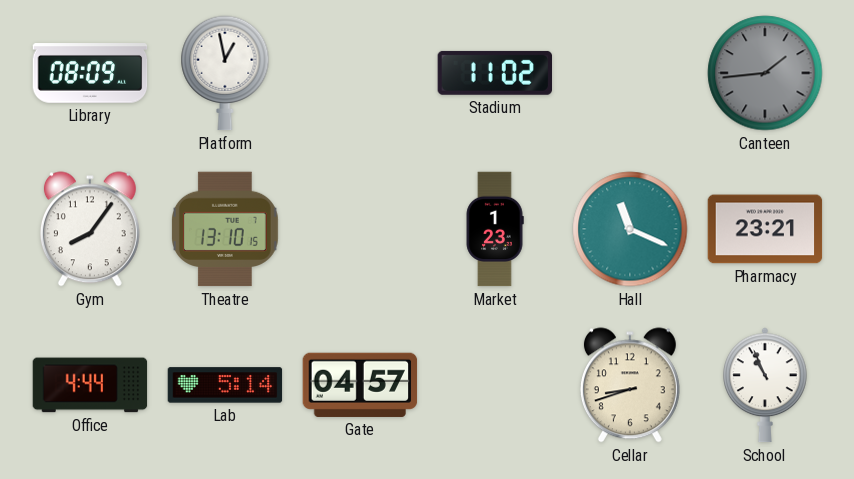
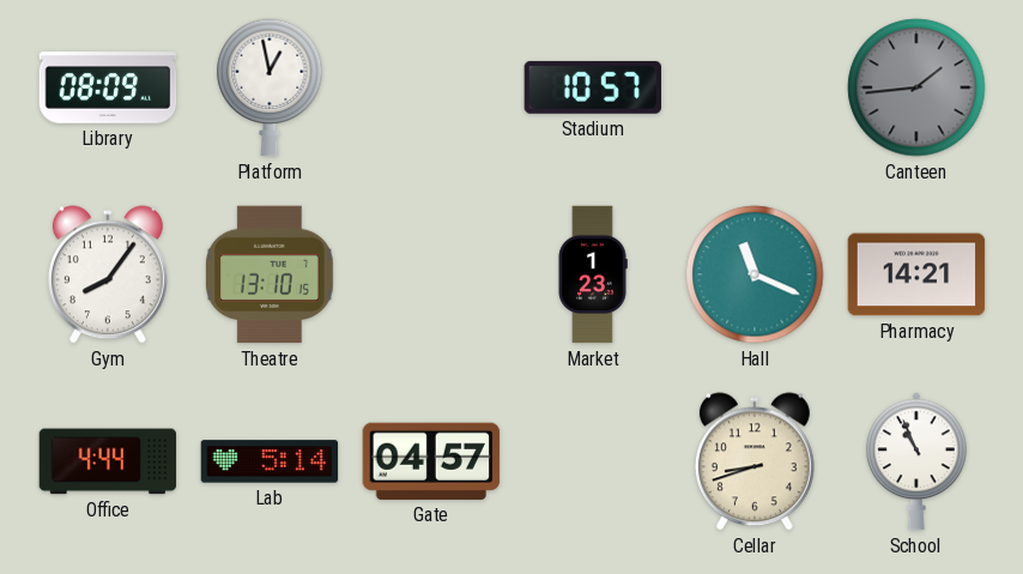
Stadium: 11:02 -> 10:57
Pharmacy: 23:21 -> 14:21
